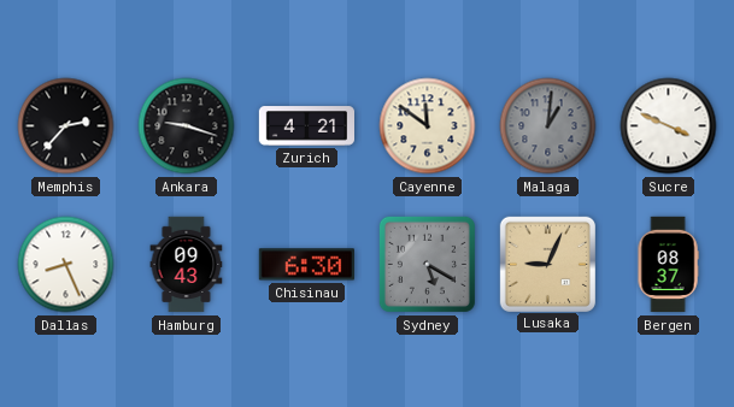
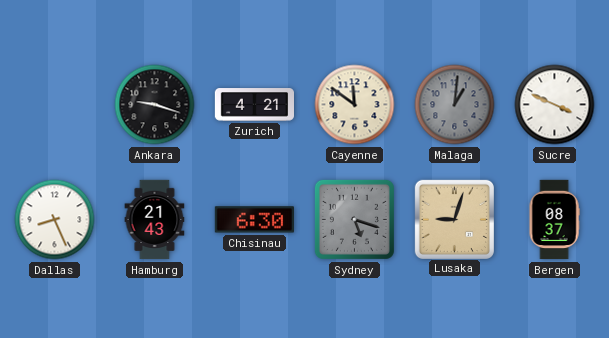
Memphis: 2:37 -> none
Hamburg: 09:43 -> 21:43
Sydney: 5:20 -> 5:18
Lusaka: 9:04 -> 9:03
